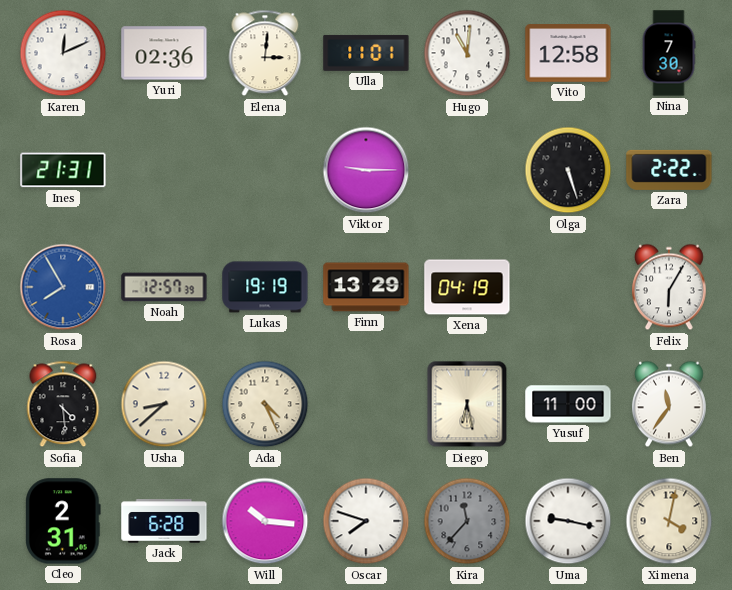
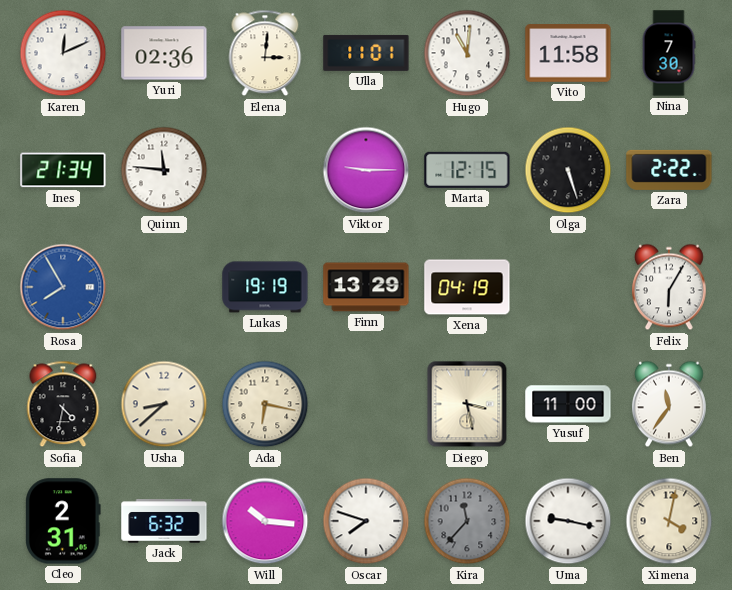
Vito: 12:58 -> 11:58
Ines: 21:31 -> 21:34
Quinn: none -> 11:46
Marta: none -> 12:15
Noah: 12:57 -> none
Sofia: 4:29 -> 4:32
Ada: 4:26 -> 6:17
Diego: 6:28 -> 3:28
Jack: 6:28 -> 6:32
